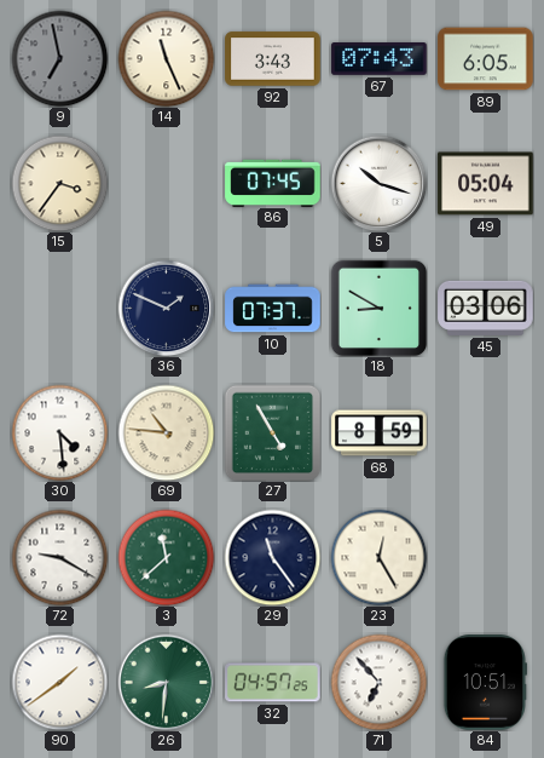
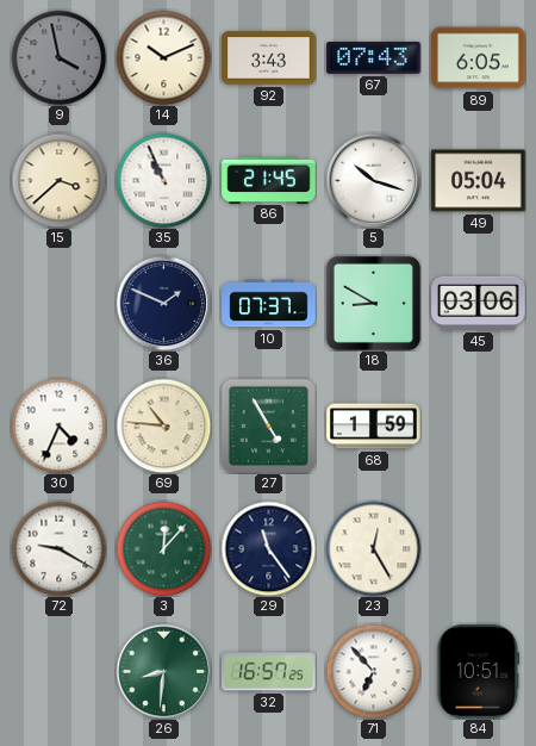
9: 6:58 -> 3:58
14: 11:26 -> 10:11
15: 3:36 -> 3:38
35: none -> 10:56
86: 07:45 -> 21:45
30: 4:29 -> 4:34
68: 8:59 -> 1:59
3: 11:38 -> 12:07
90: 1:39 -> none
32: 04:57 -> 16:57
